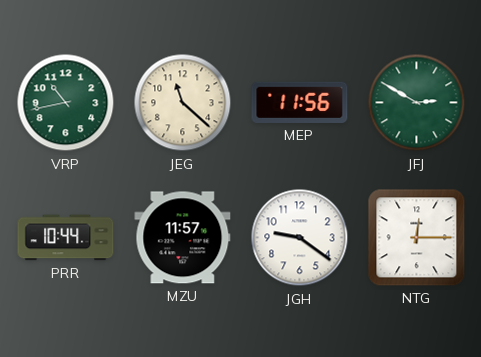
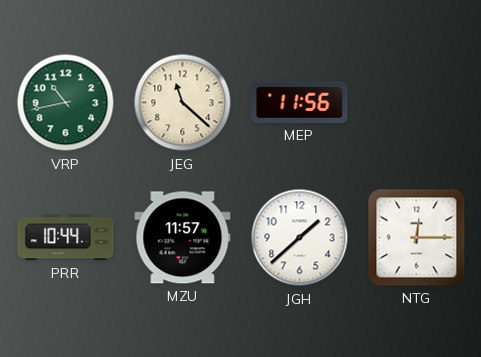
JFJ: 2:50 -> none
JGH: 9:21 -> 1:38
